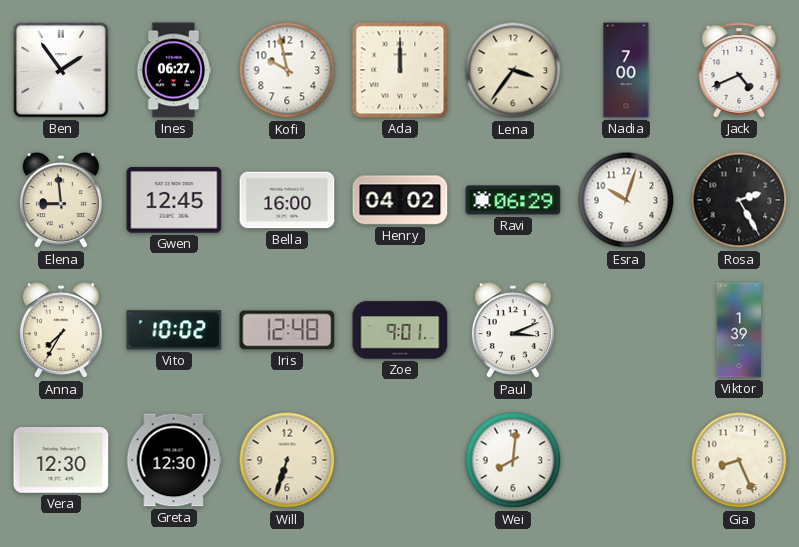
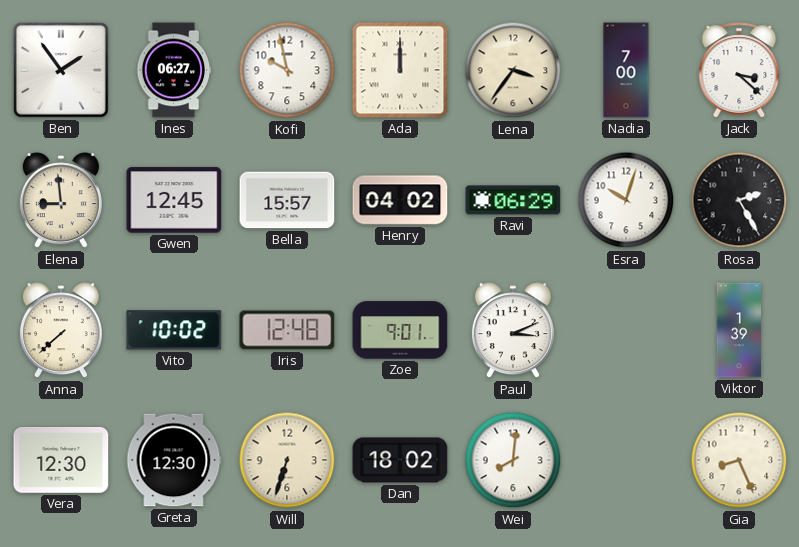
Jack: 4:41 -> 3:22
Bella: 16:00 -> 15:57
Anna: 7:35 -> 7:38
Dan: none -> 18:02
